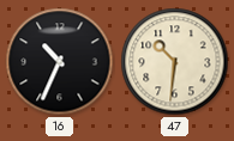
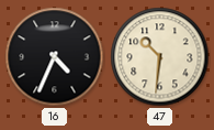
16: 10:34 -> 4:34
